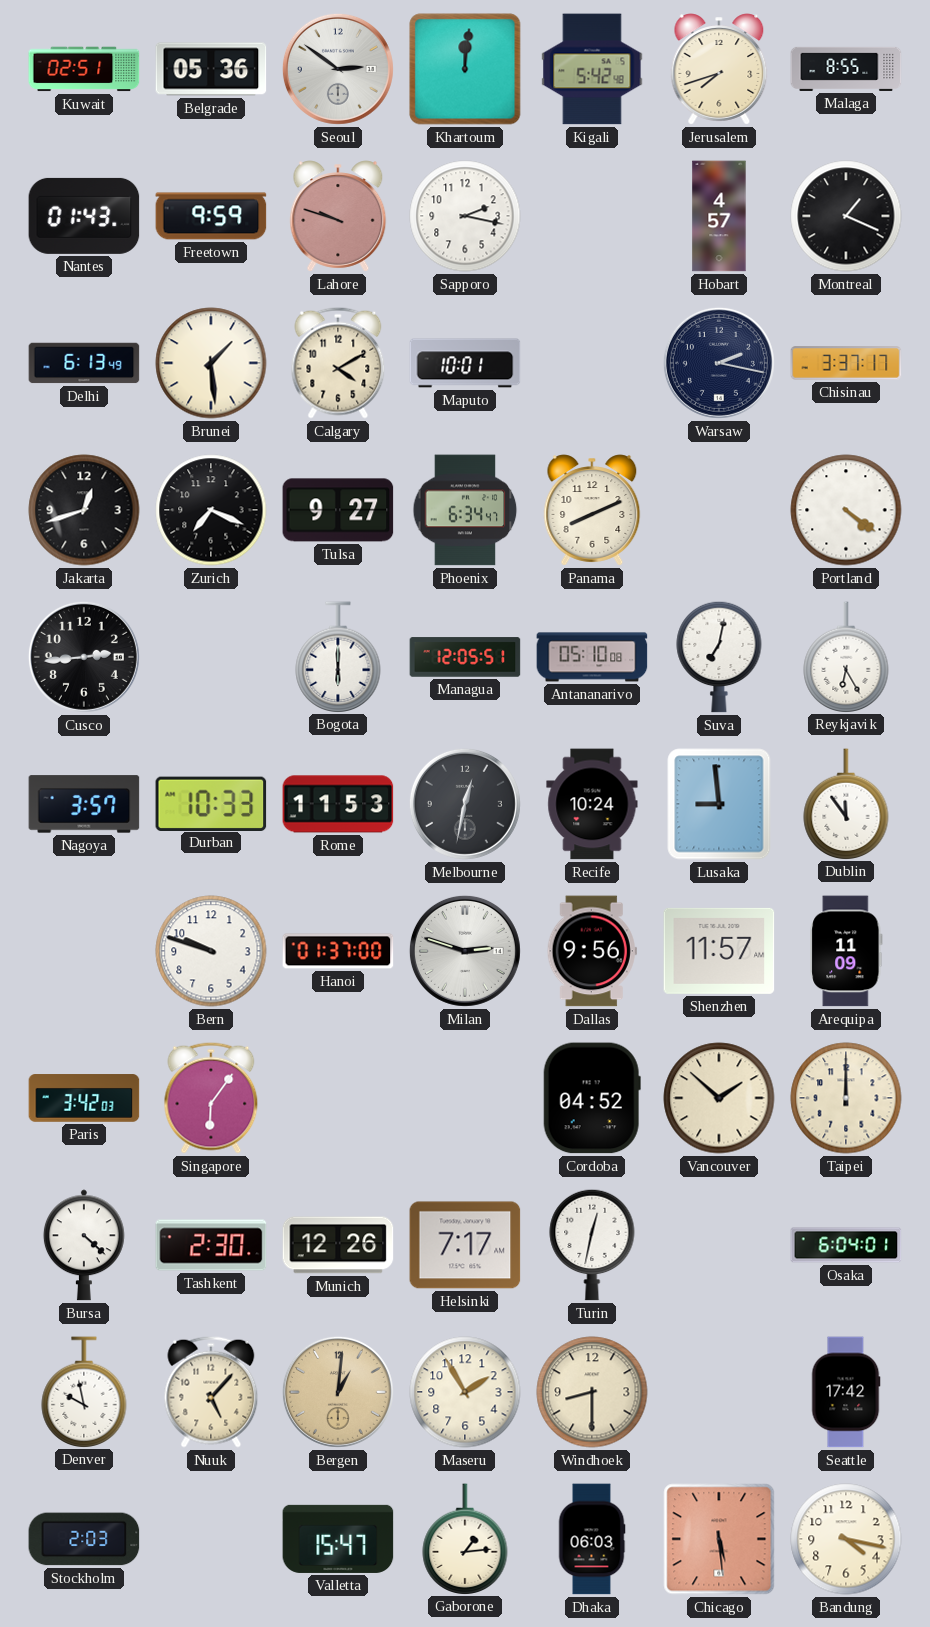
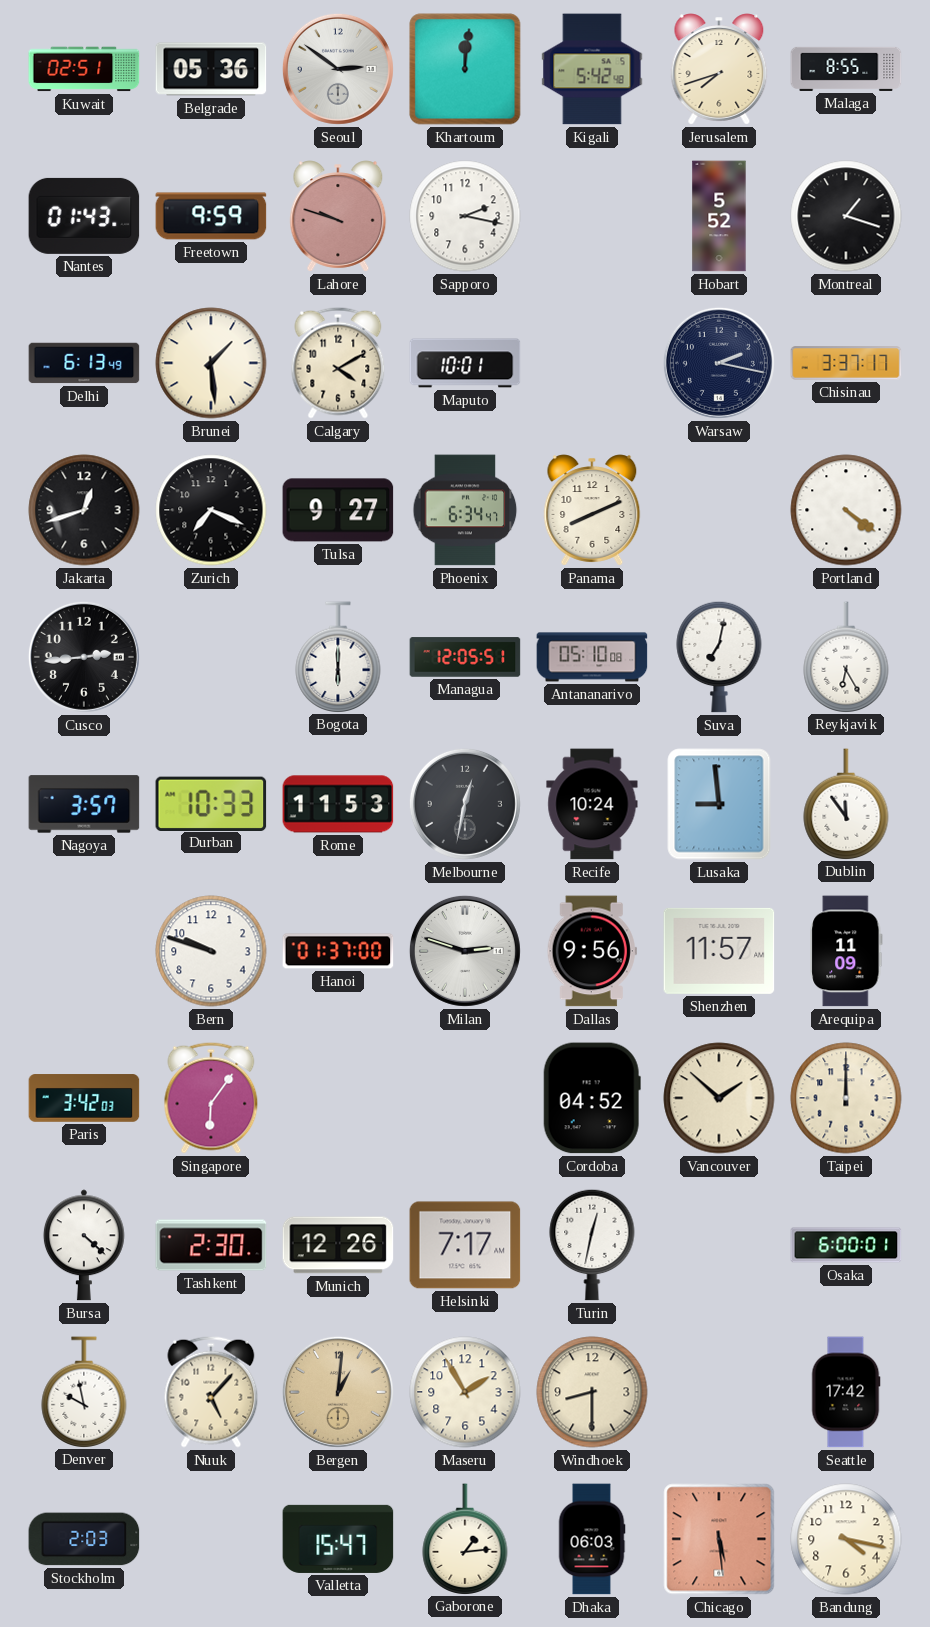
Hobart: 4:57 -> 5:52
Montreal: 1:19 -> 1:18
Osaka: 6:04 -> 6:00
